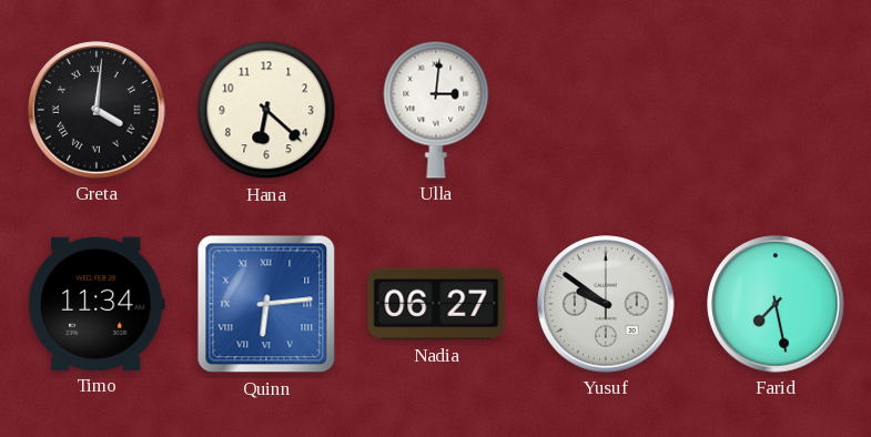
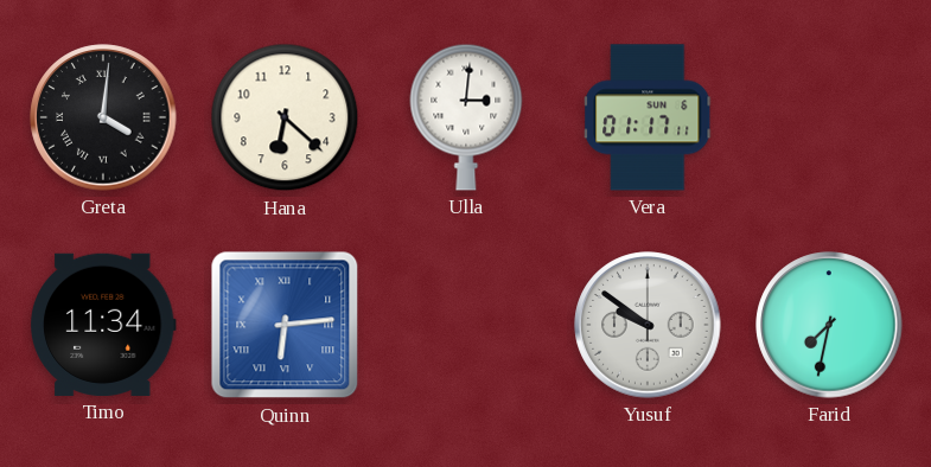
Vera: none -> 01:17
Nadia: 06:27 -> none
Farid: 7:28 -> 7:32
